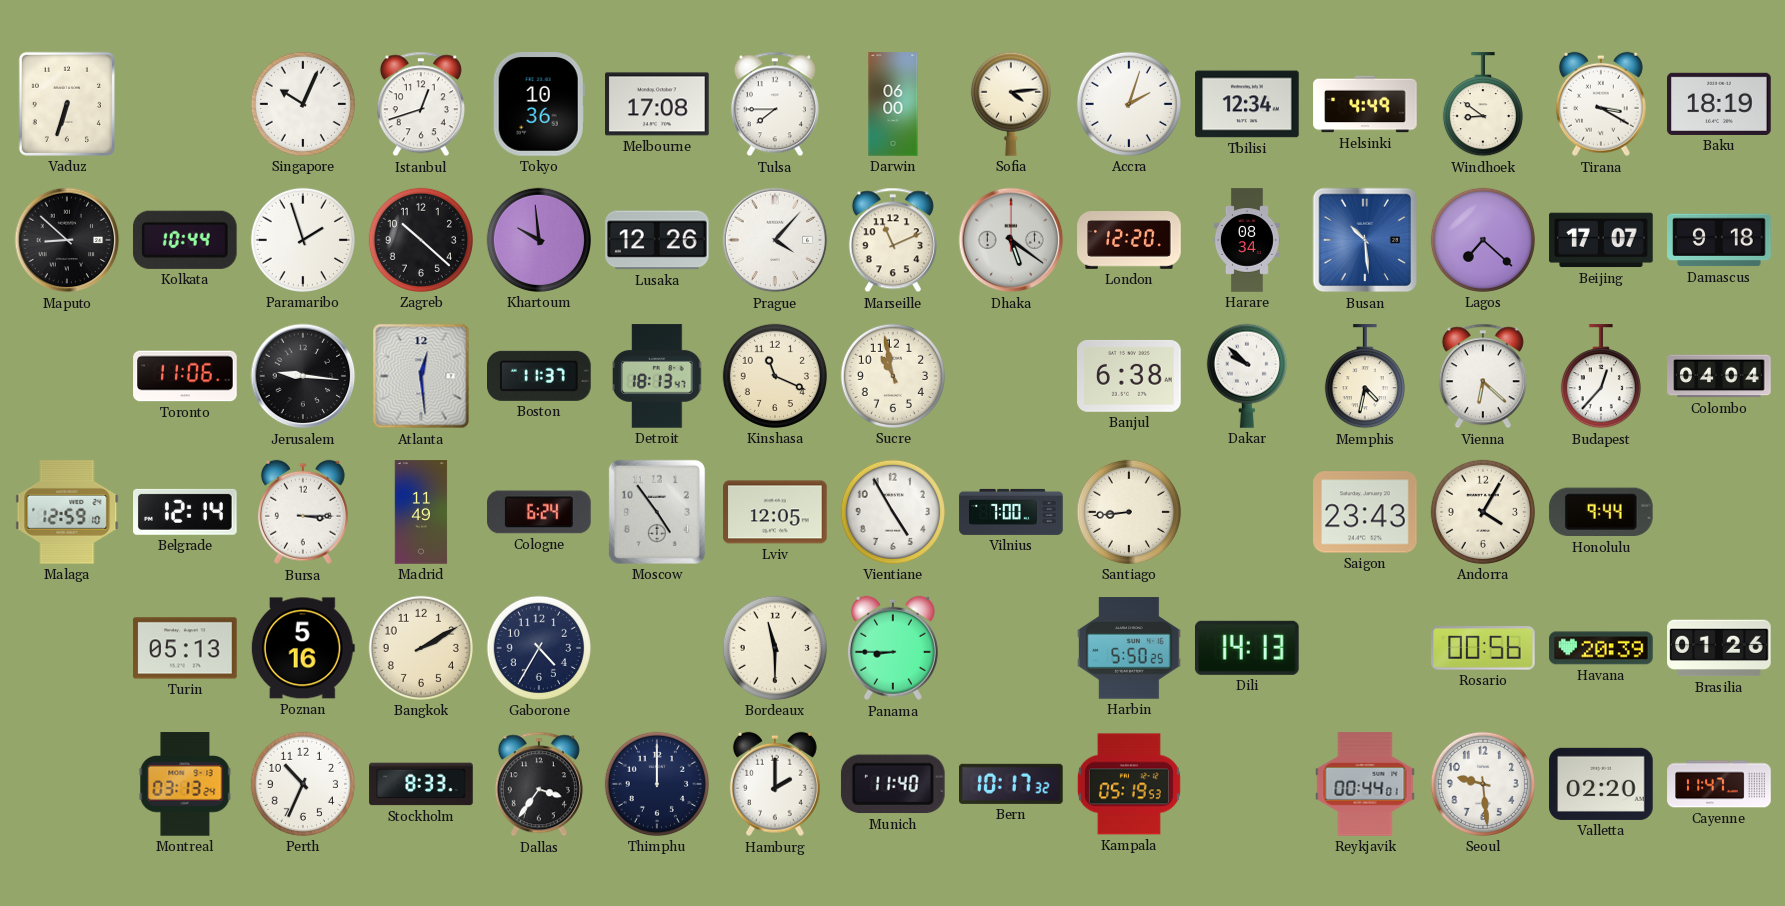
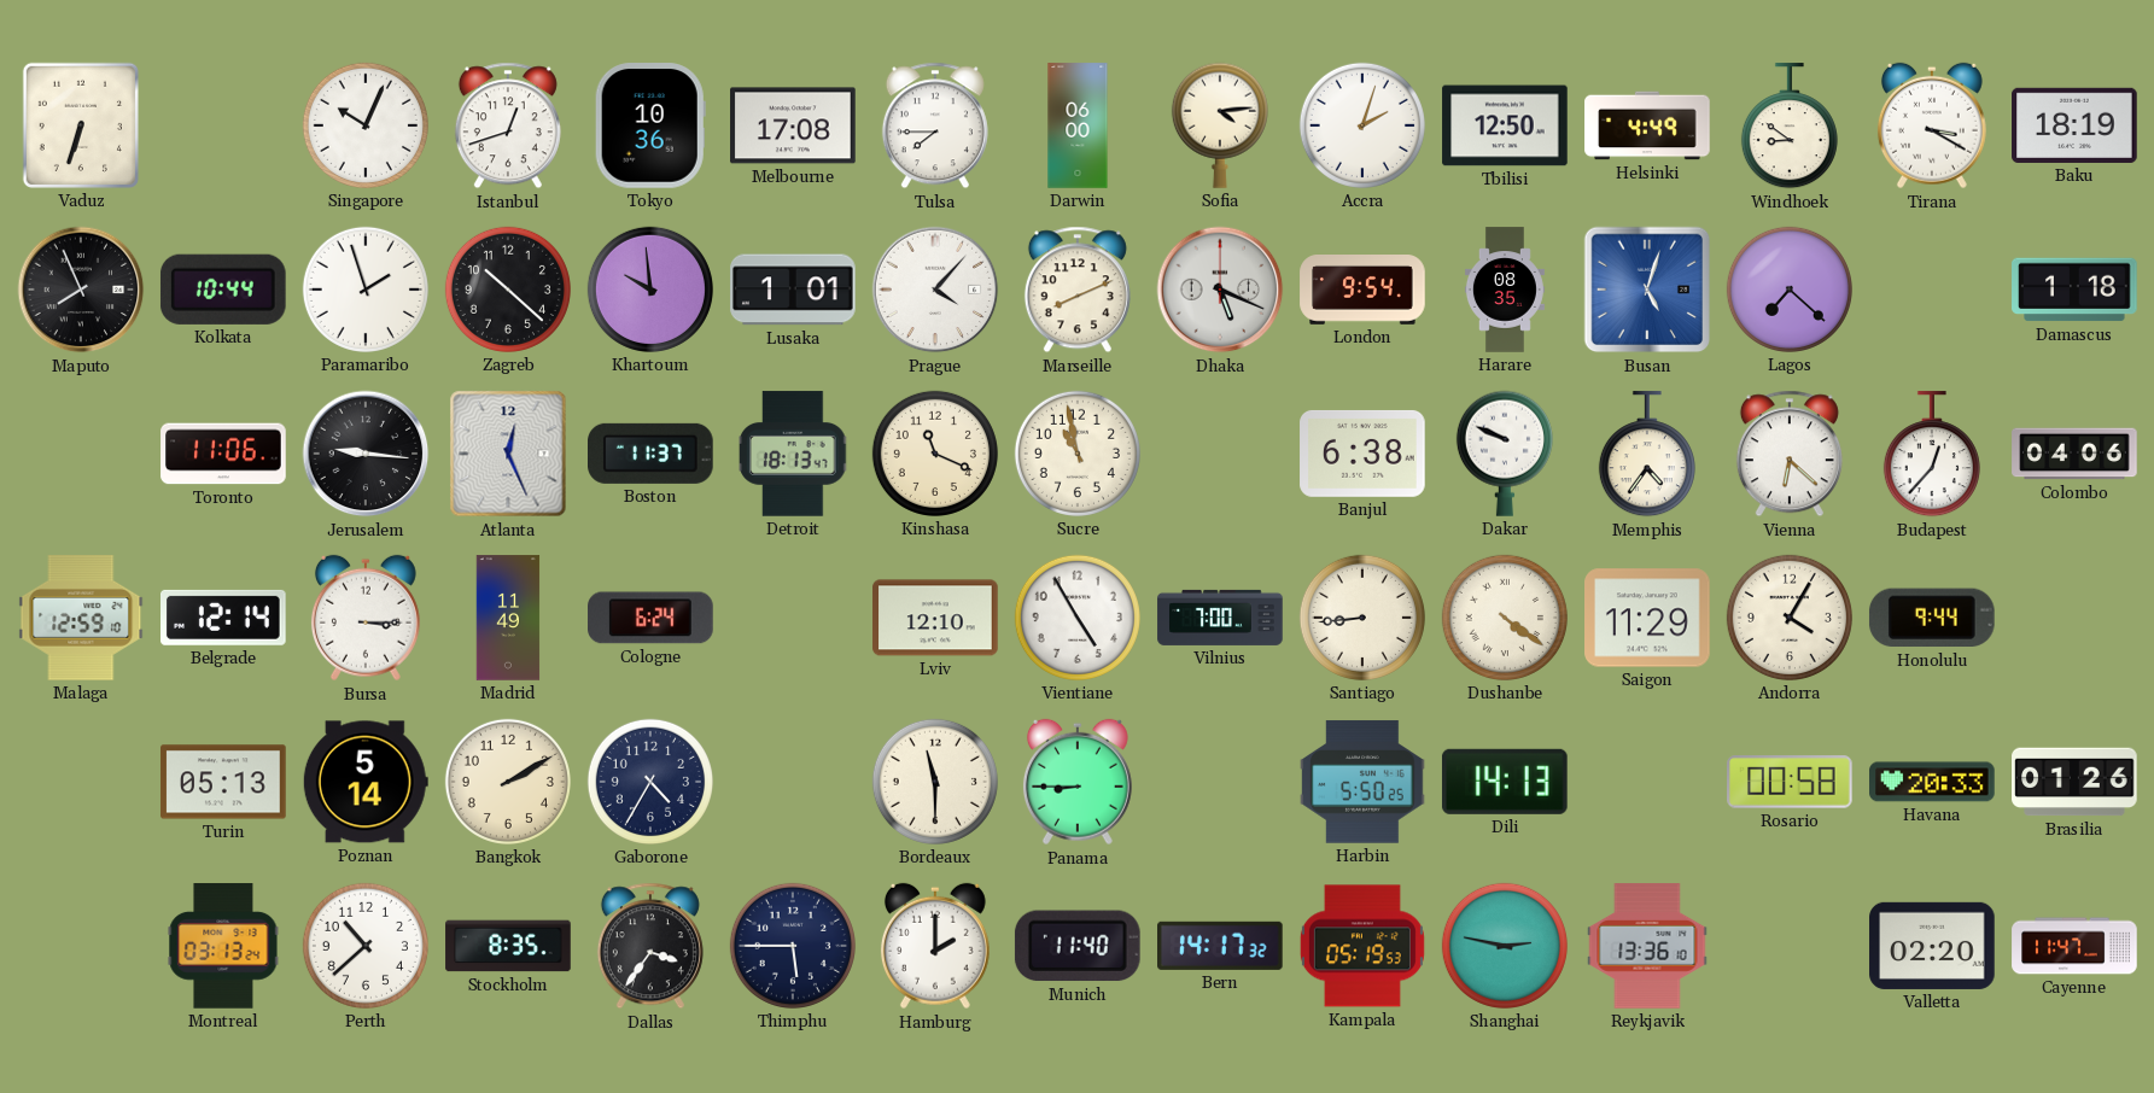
Tbilisi: 12:34 -> 12:50
Maputo: 8:52 -> 7:56
Lusaka: 12:26 -> 1:01
Marseille: 11:11 -> 8:11
Dhaka: 5:21 -> 5:19
London: 12:20 -> 9:54
Harare: 08:34 -> 08:35
Busan: 10:29 -> 5:03
Beijing: 17:07 -> none
Damascus: 9:18 -> 1:18
Atlanta: 12:29 -> 12:26
Dakar: 9:52 -> 9:49
Memphis: 4:32 -> 4:36
Colombo: 04:04 -> 04:06
Moscow: 4:54 -> none
Lviv: 12:05 -> 12:10
Dushanbe: none -> 4:21
Saigon: 23:43 -> 11:29
Poznan: 5:16 -> 5:14
Rosario: 00:56 -> 00:58
Havana: 20:39 -> 20:33
Perth: 10:34 -> 10:38
Stockholm: 8:33 -> 8:35
Thimphu: 12:00 -> 5:45
Bern: 10:17 -> 14:17
Shanghai: none -> 2:47
Reykjavik: 00:44 -> 13:36
Seoul: 9:29 -> none
